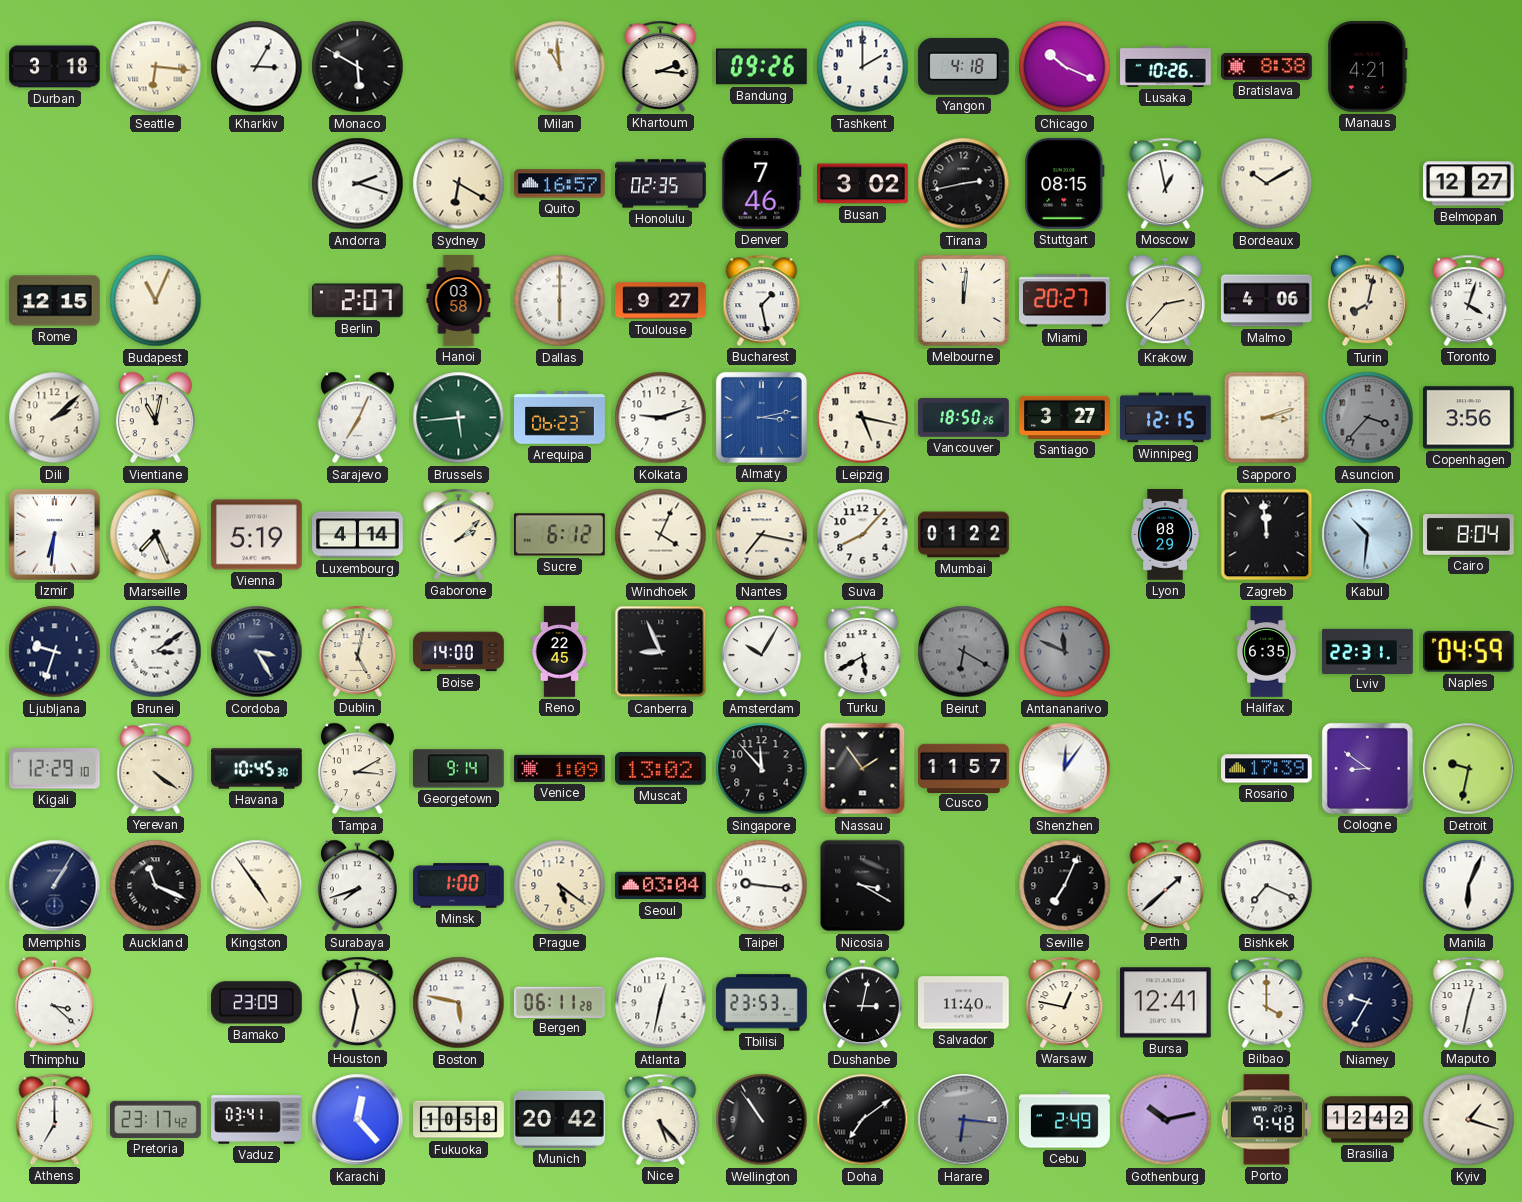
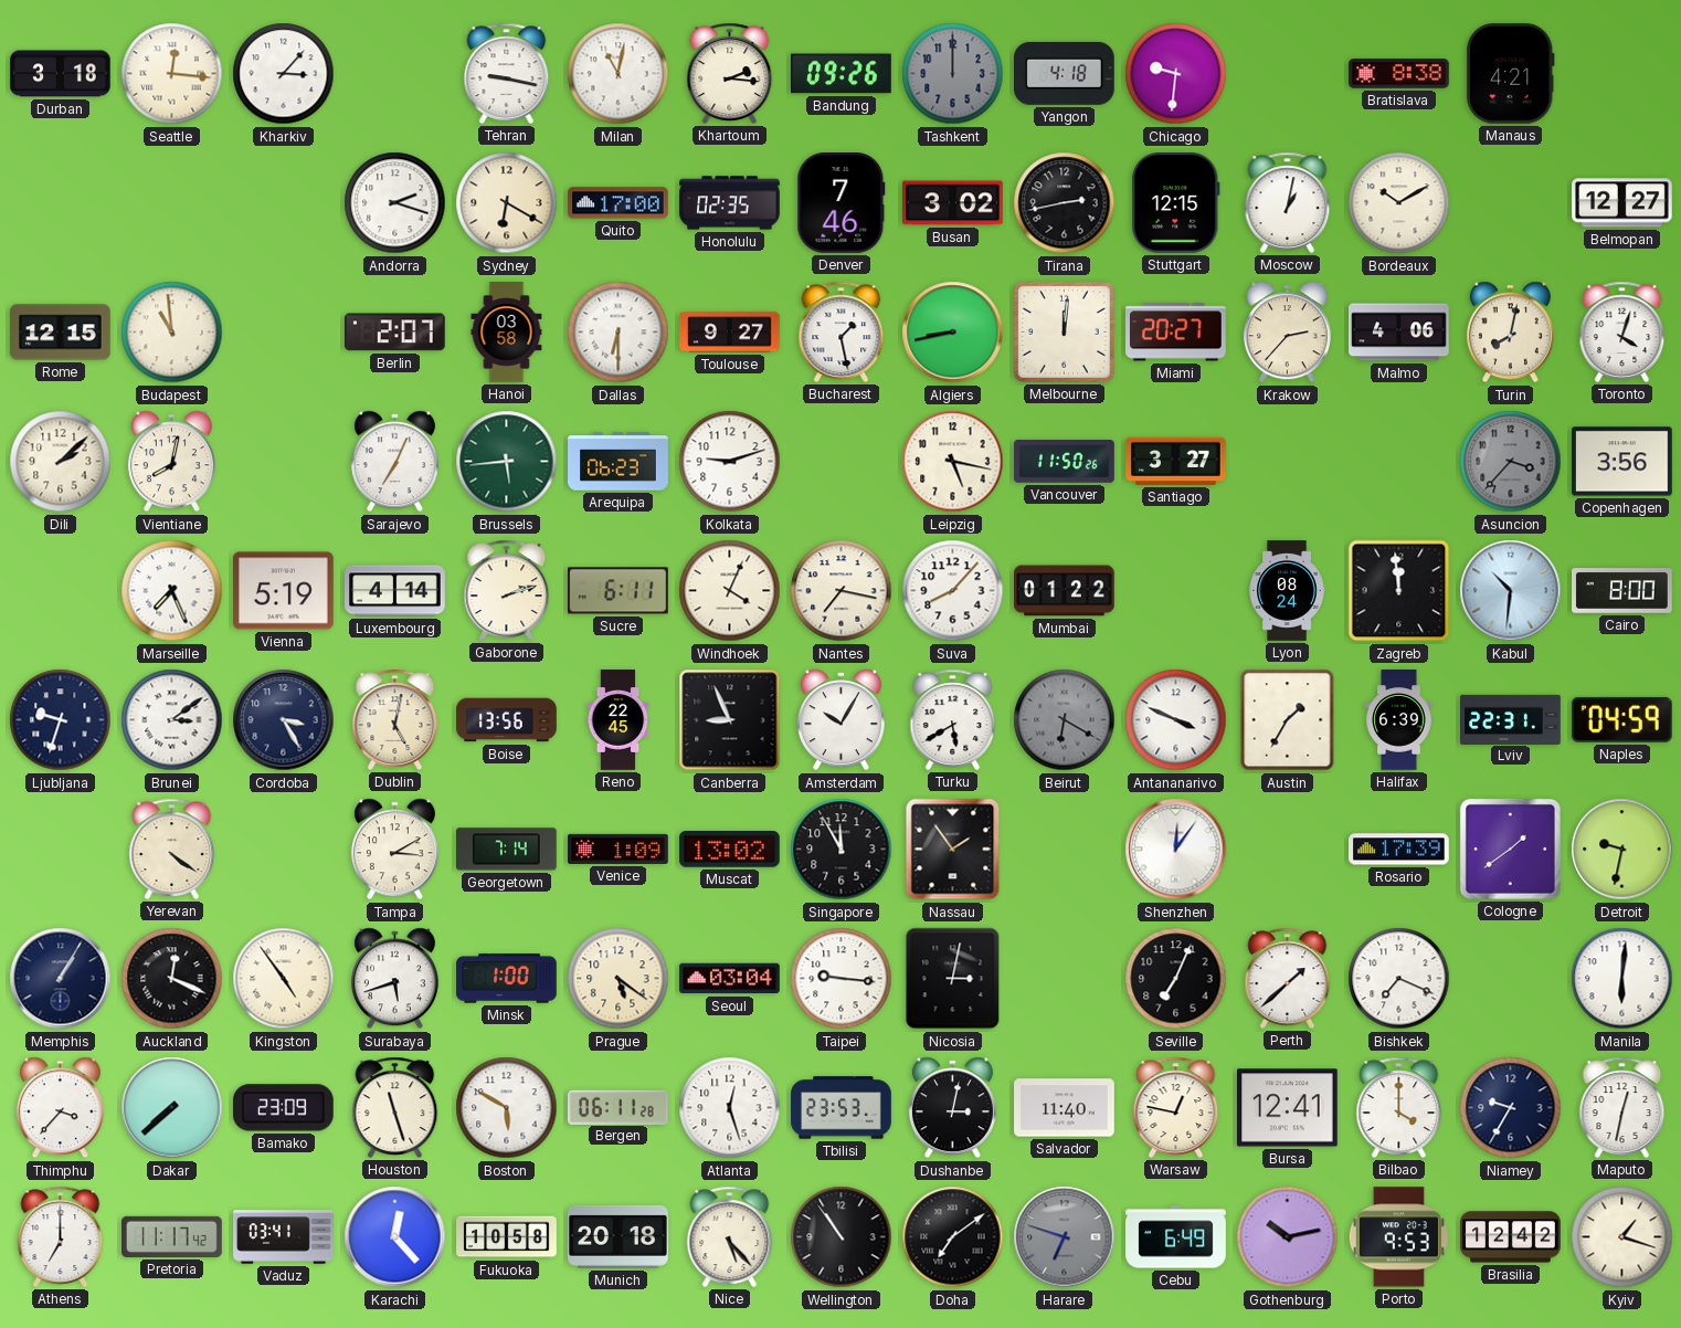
Seattle: 6:16 -> 12:16
Kharkiv: 3:05 -> 3:07
Monaco: 5:50 -> none
Tehran: none -> 9:17
Milan: 10:59 -> 11:02
Tashkent: 2:00 -> 12:00
Tashkent dial: white -> grey
Chicago: 10:19 -> 9:31
Lusaka: 10:26 -> none
Quito: 16:57 -> 17:00
Stuttgart: 08:15 -> 12:15
Moscow: 12:58 -> 1:02
Budapest: 11:04 -> 10:59
Dallas: 6:00 -> 6:30
Algiers: none -> 8:43
Vientiane: 11:02 -> 8:02
Almaty: 3:13 -> none
Vancouver: 18:50 -> 11:50
Winnipeg: 12:15 -> none
Sapporo: 3:12 -> none
Izmir: 6:31 -> none
Gaborone: 2:08 -> 2:12
Sucre: 6:12 -> 6:11
Lyon: 08:29 -> 08:24
Cairo: 8:04 -> 8:00
Boise: 14:00 -> 13:56
Antananarivo: 11:49 -> 3:49
Antananarivo dial: grey -> white
Austin: none -> 1:35
Halifax: 6:35 -> 6:39
Kigali: 12:29 -> none
Havana: 10:45 -> none
Georgetown: 9:14 -> 7:14
Singapore: 11:53 -> 11:55
Cusco: 11:57 -> none
Cologne: 8:51 -> 1:39
Auckland: 11:19 -> 12:19
Surabaya: 7:42 -> 5:42
Nicosia: 3:20 -> 3:02
Manila: 6:04 -> 6:01
Thimphu: 3:22 -> 3:37
Dakar: none -> 7:38
Houston: 11:32 -> 11:27
Boston: 5:47 -> 5:50
Atlanta: 12:32 -> 12:27
Pretoria: 23:17 -> 11:17
Munich: 20:42 -> 20:18
Harare: 6:16 -> 6:48
Cebu: 2:49 -> 6:49
Porto: 9:48 -> 9:53
